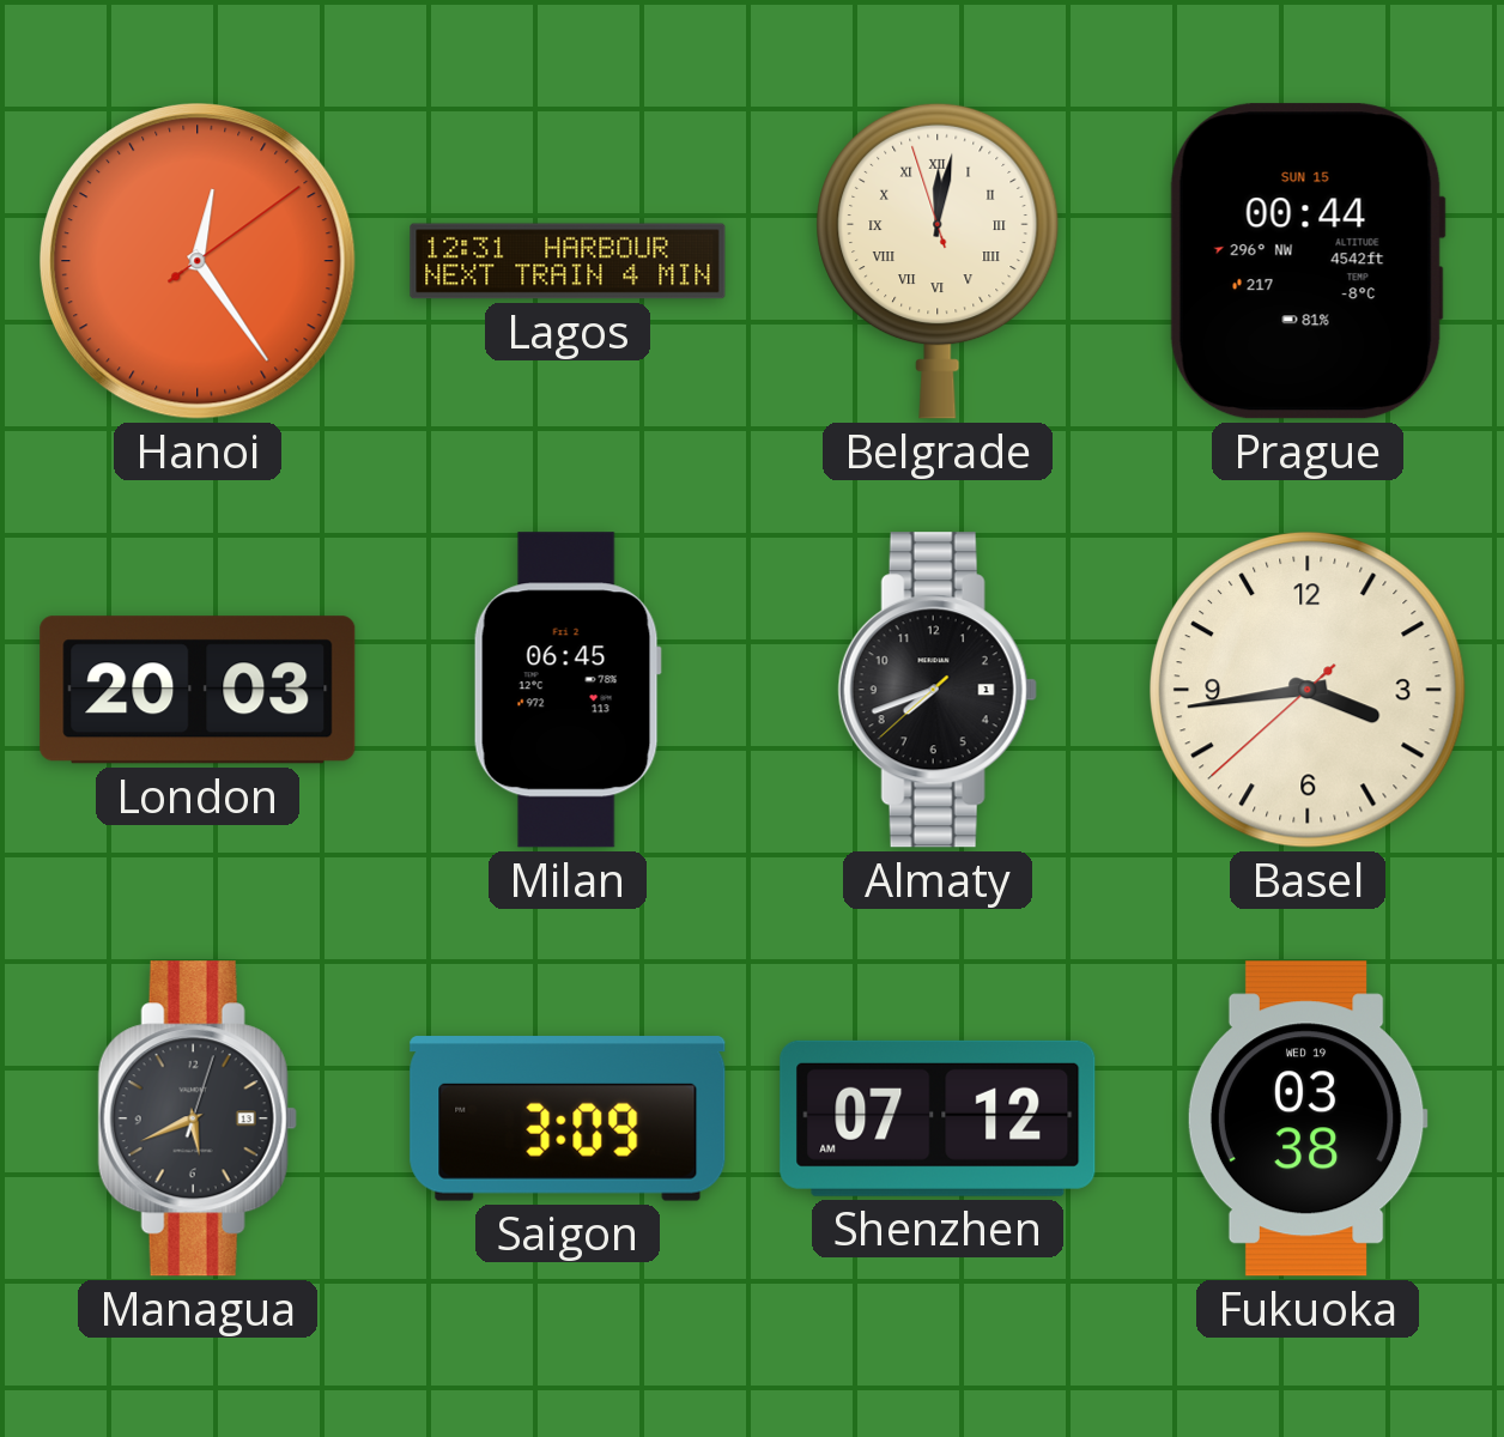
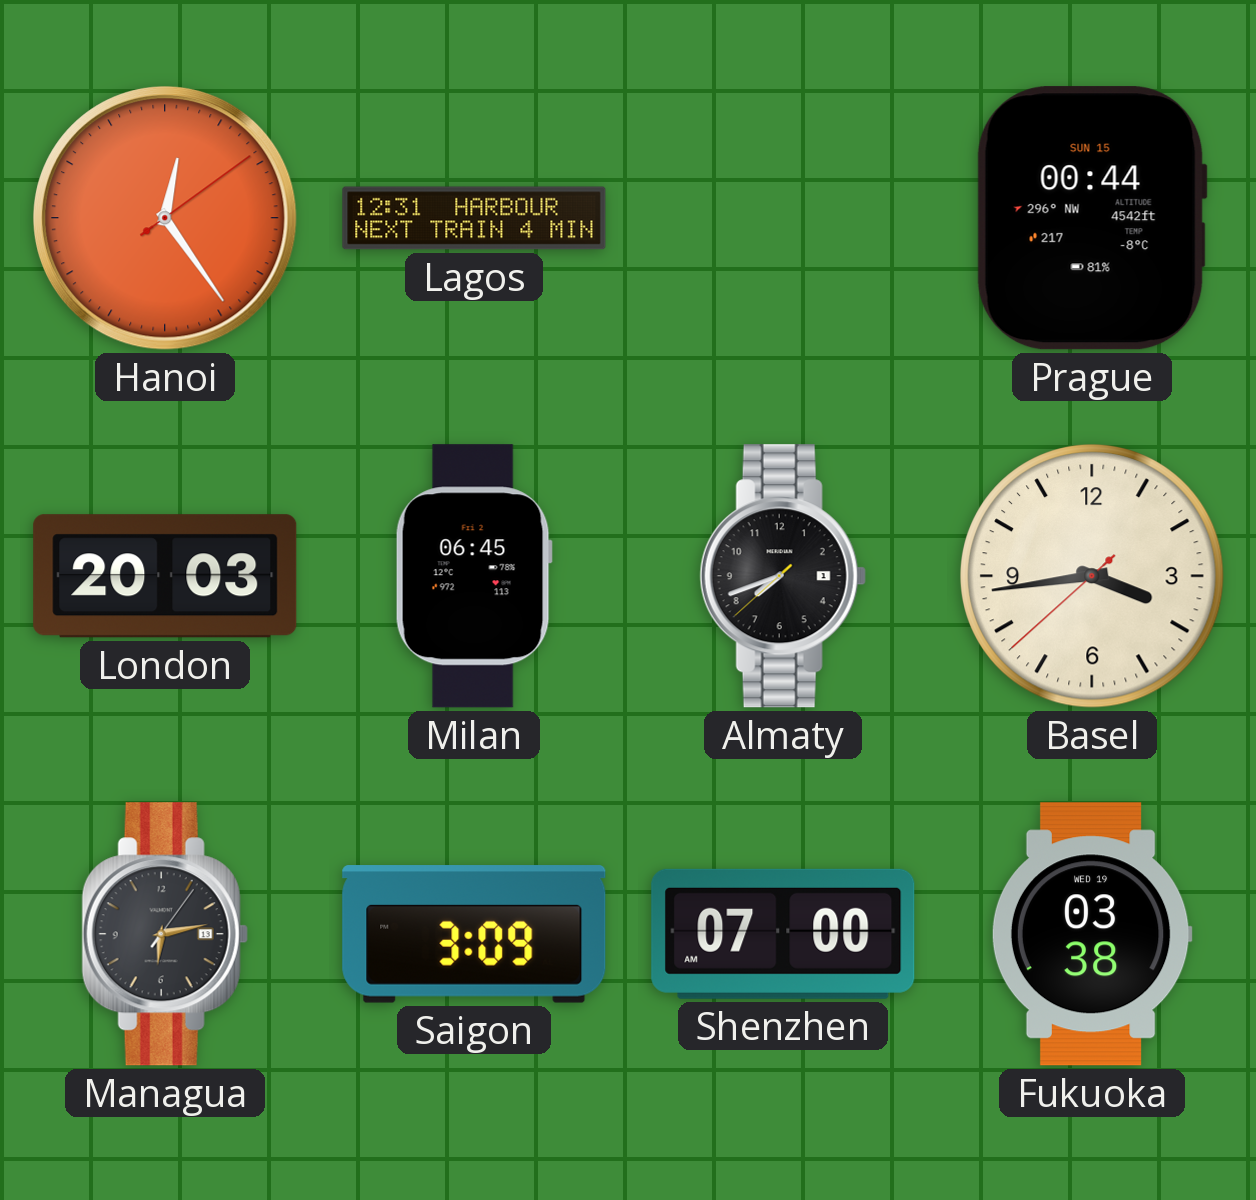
Belgrade: 12:01 -> none
Managua: 5:41 -> 6:13
Shenzhen: 07:12 -> 07:00
